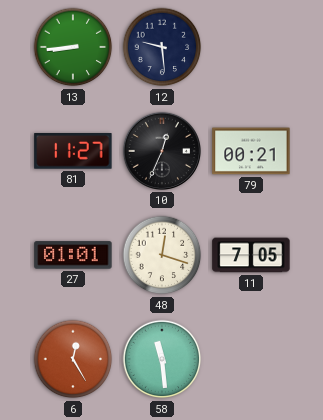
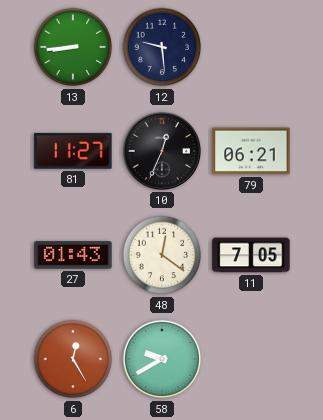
79: 00:21 -> 06:21
27: 01:01 -> 01:43
48: 12:18 -> 12:21
58: 11:29 -> 9:40
